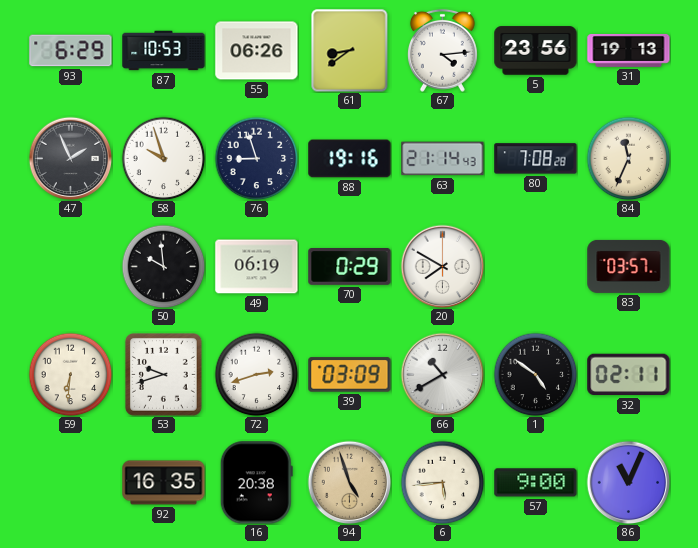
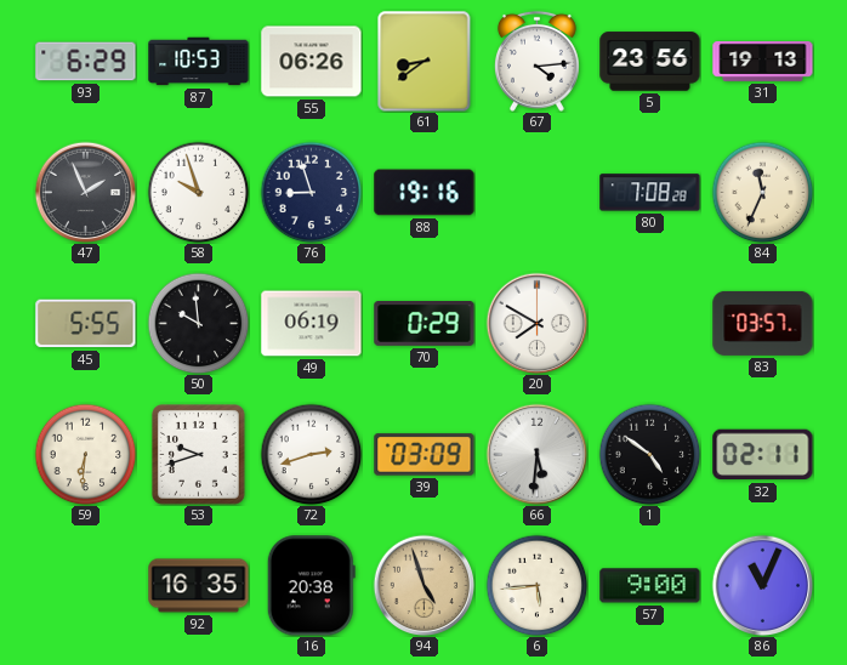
63: 21:14 -> none
45: none -> 5:55
66: 10:40 -> 5:31
